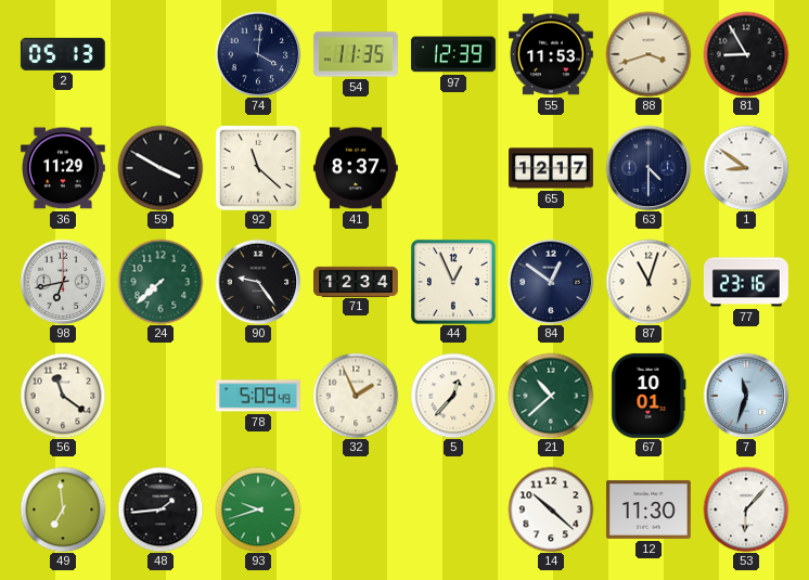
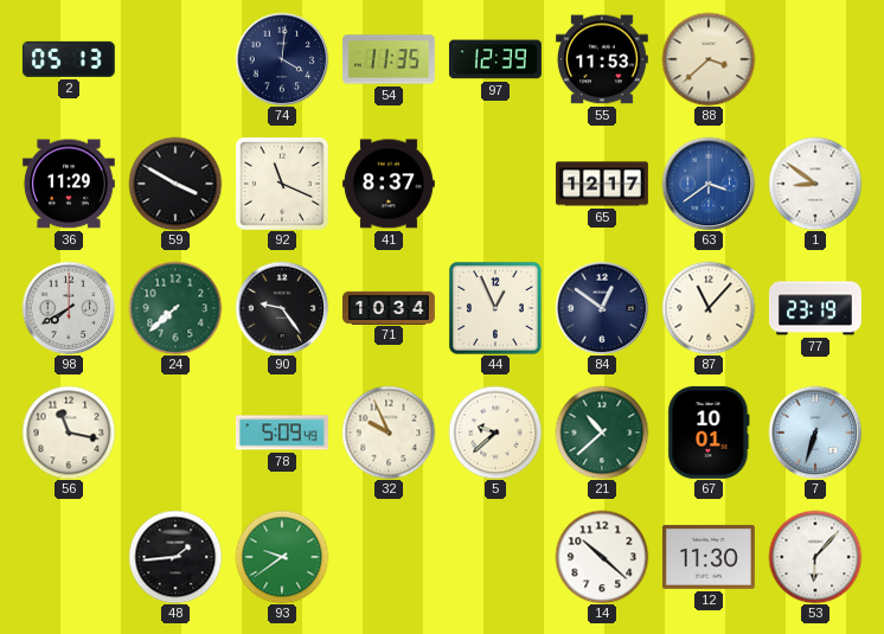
88: 3:42 -> 3:38
81: 8:55 -> none
92: 11:22 -> 11:19
63: 4:30 -> 3:39
63 dial: navy -> blue
98: 6:43 -> 7:40
71: 12:34 -> 10:34
87: 11:03 -> 11:07
77: 23:16 -> 23:19
56: 11:21 -> 11:17
32: 1:56 -> 9:56
5: 12:37 -> 9:38
7: 11:33 -> 6:33
49: 6:59 -> none
93: 9:42 -> 9:39
